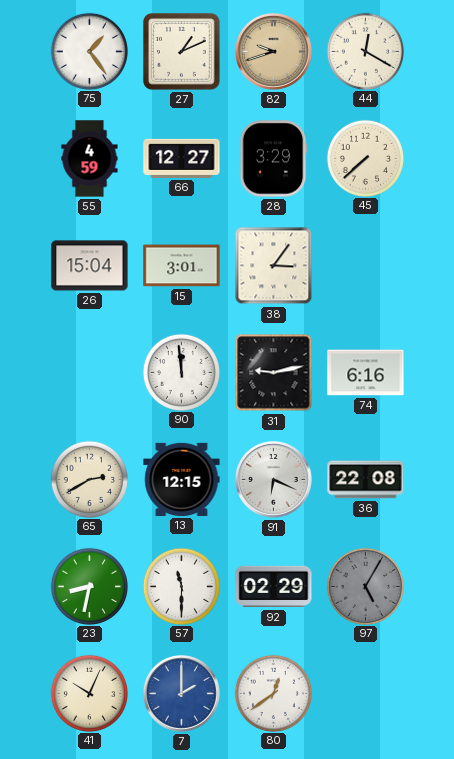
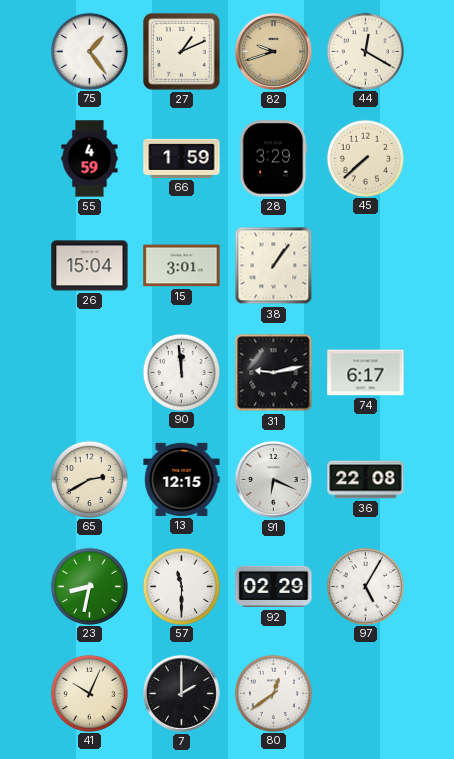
66: 12:27 -> 1:59
38: 3:06 -> 1:06
74: 6:16 -> 6:17
97 dial: grey -> white
7 dial: blue -> black
